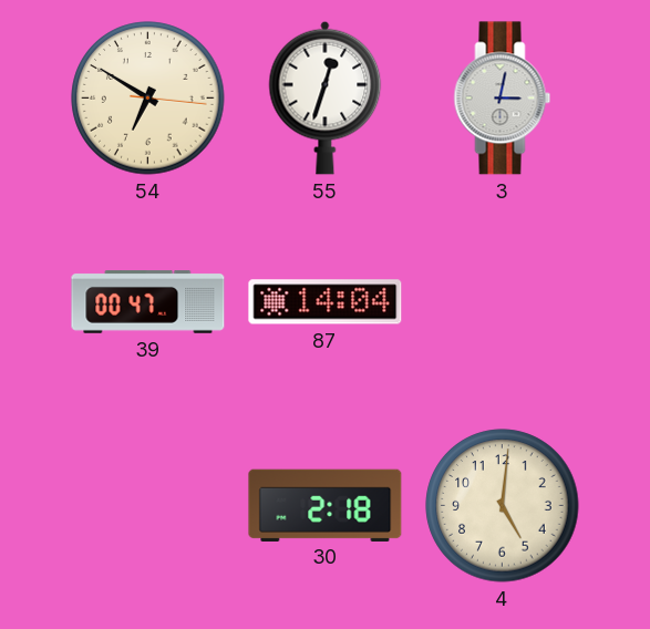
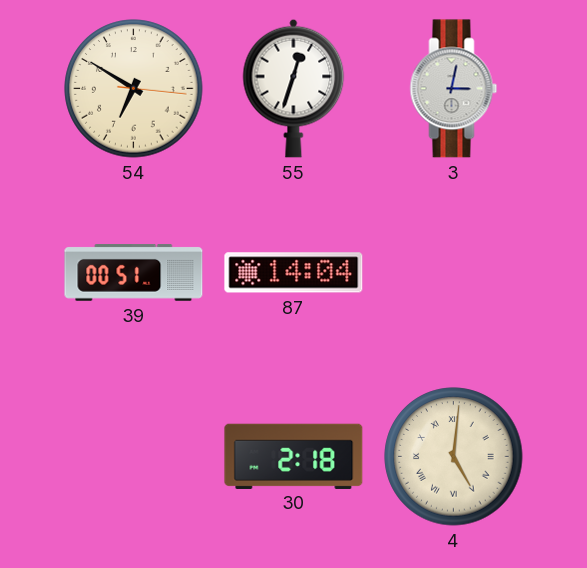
39: 00:47 -> 00:51
4 numerals: Arabic -> Roman
